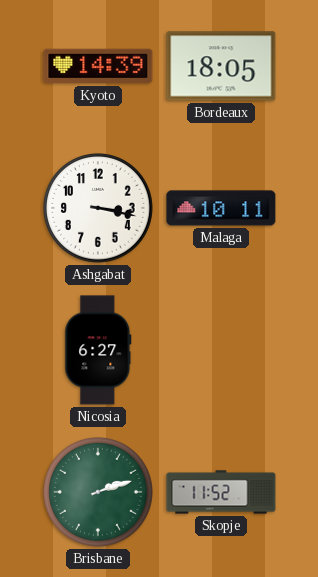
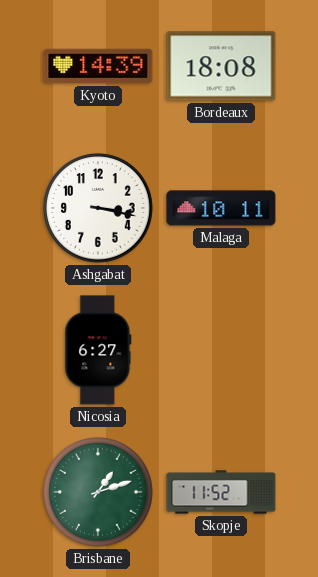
Bordeaux: 18:05 -> 18:08
Brisbane: 2:12 -> 1:12
